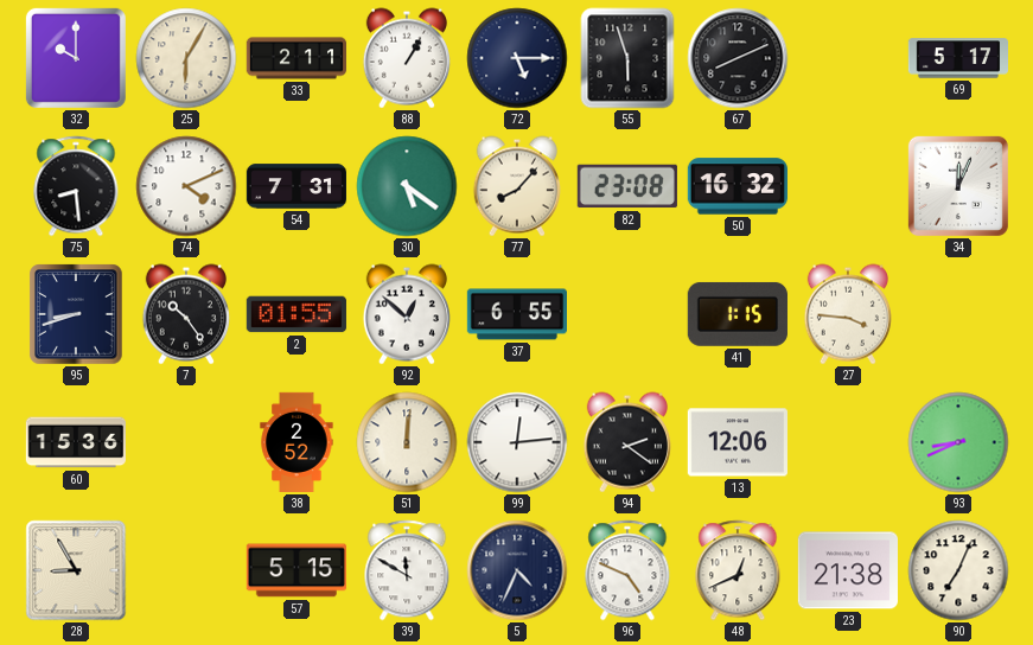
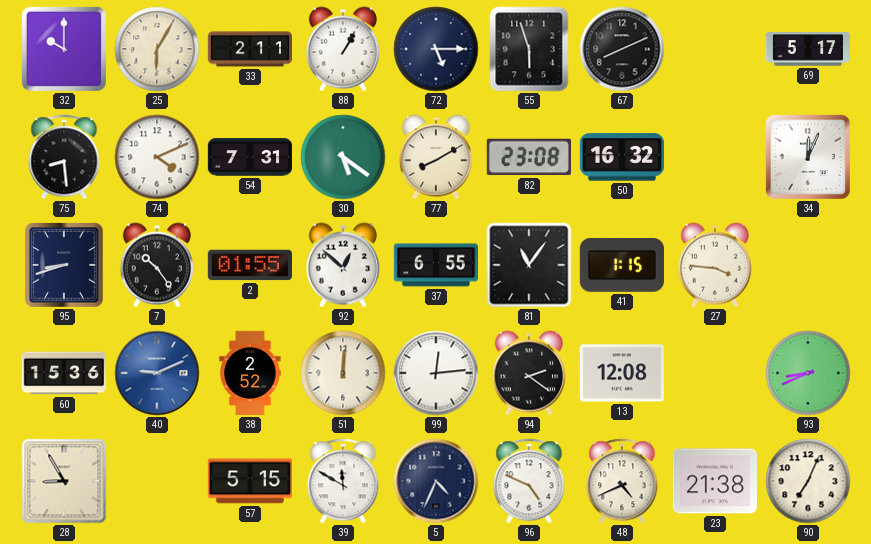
77: 8:07 -> 8:10
81: none -> 11:06
40: none -> 9:11
13: 12:06 -> 12:08
48: 12:41 -> 4:41
